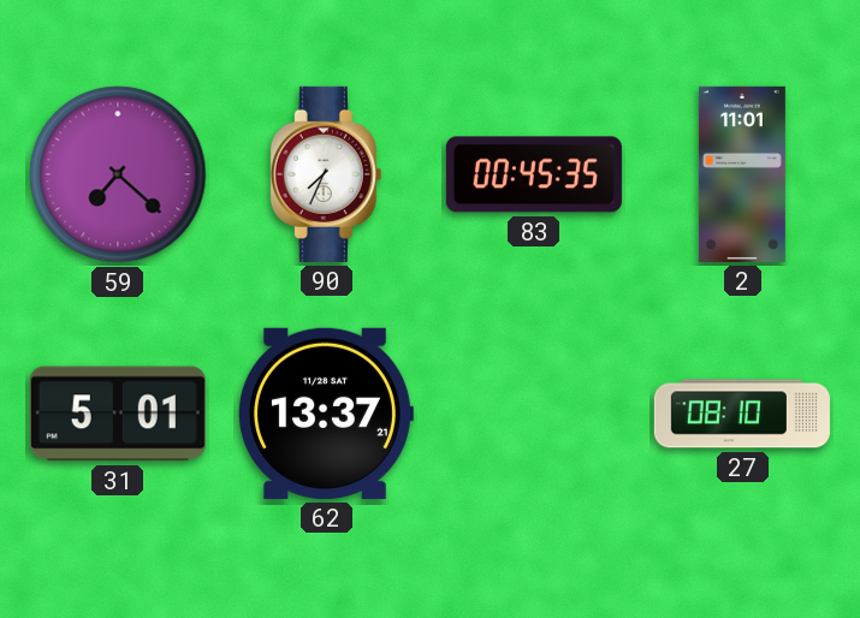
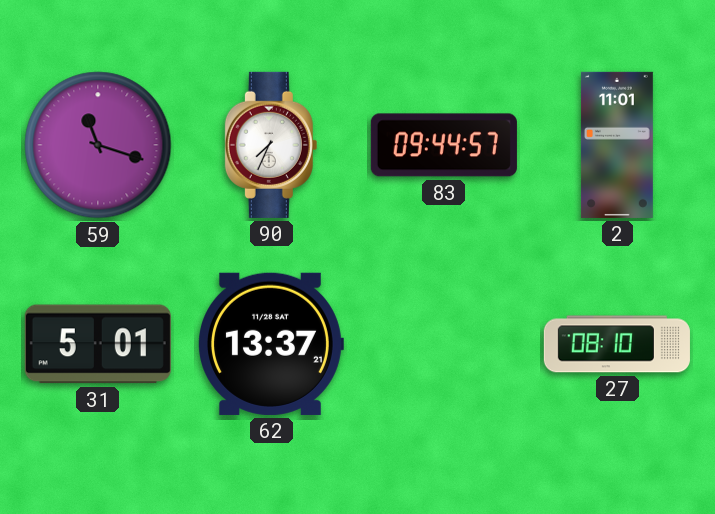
59: 7:22 -> 11:18
83: 00:45 -> 09:44
